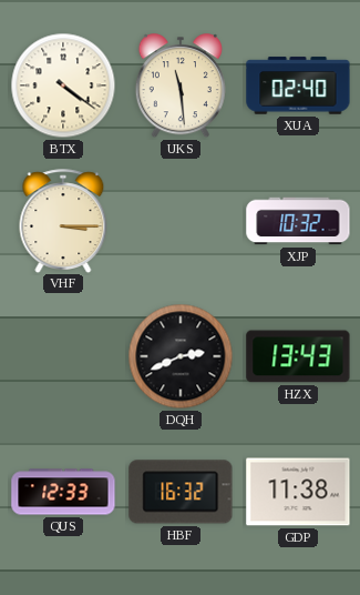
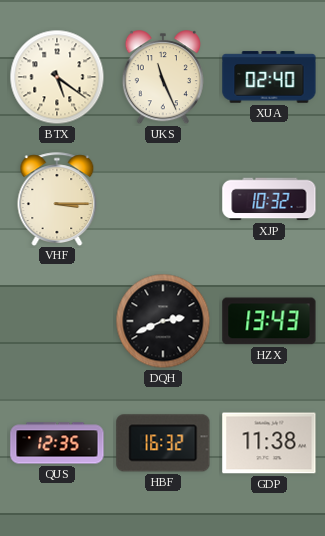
BTX: 4:21 -> 5:21
UKS: 11:29 -> 11:26
QUS: 12:33 -> 12:35
